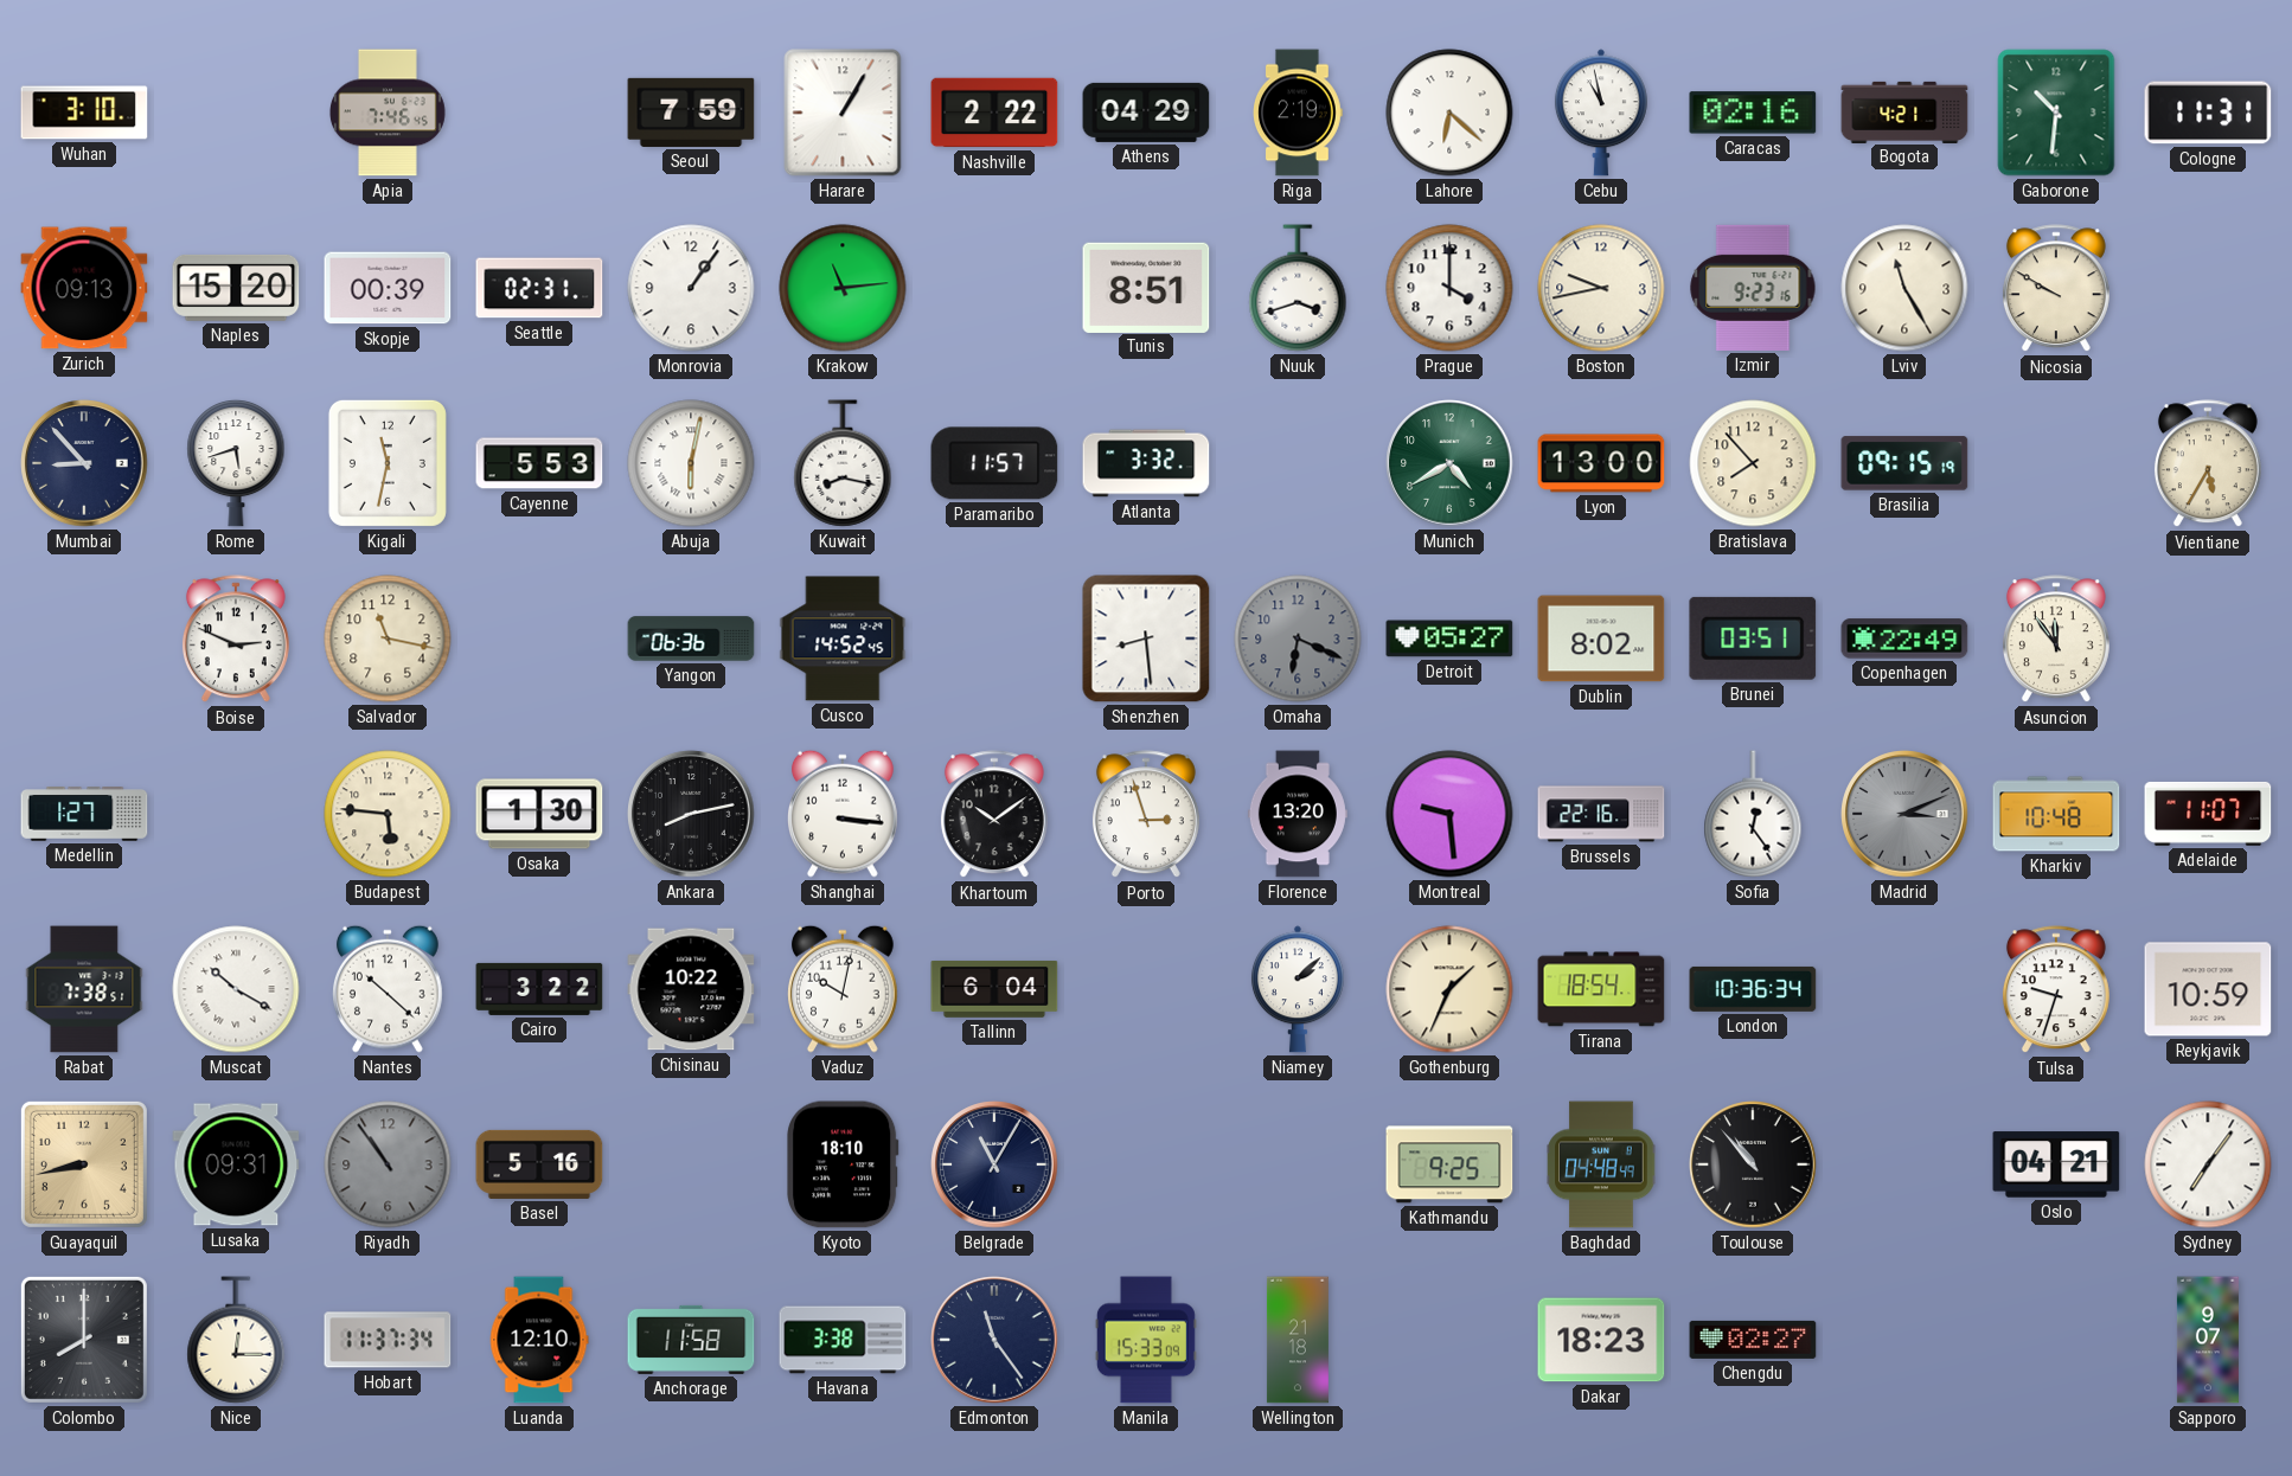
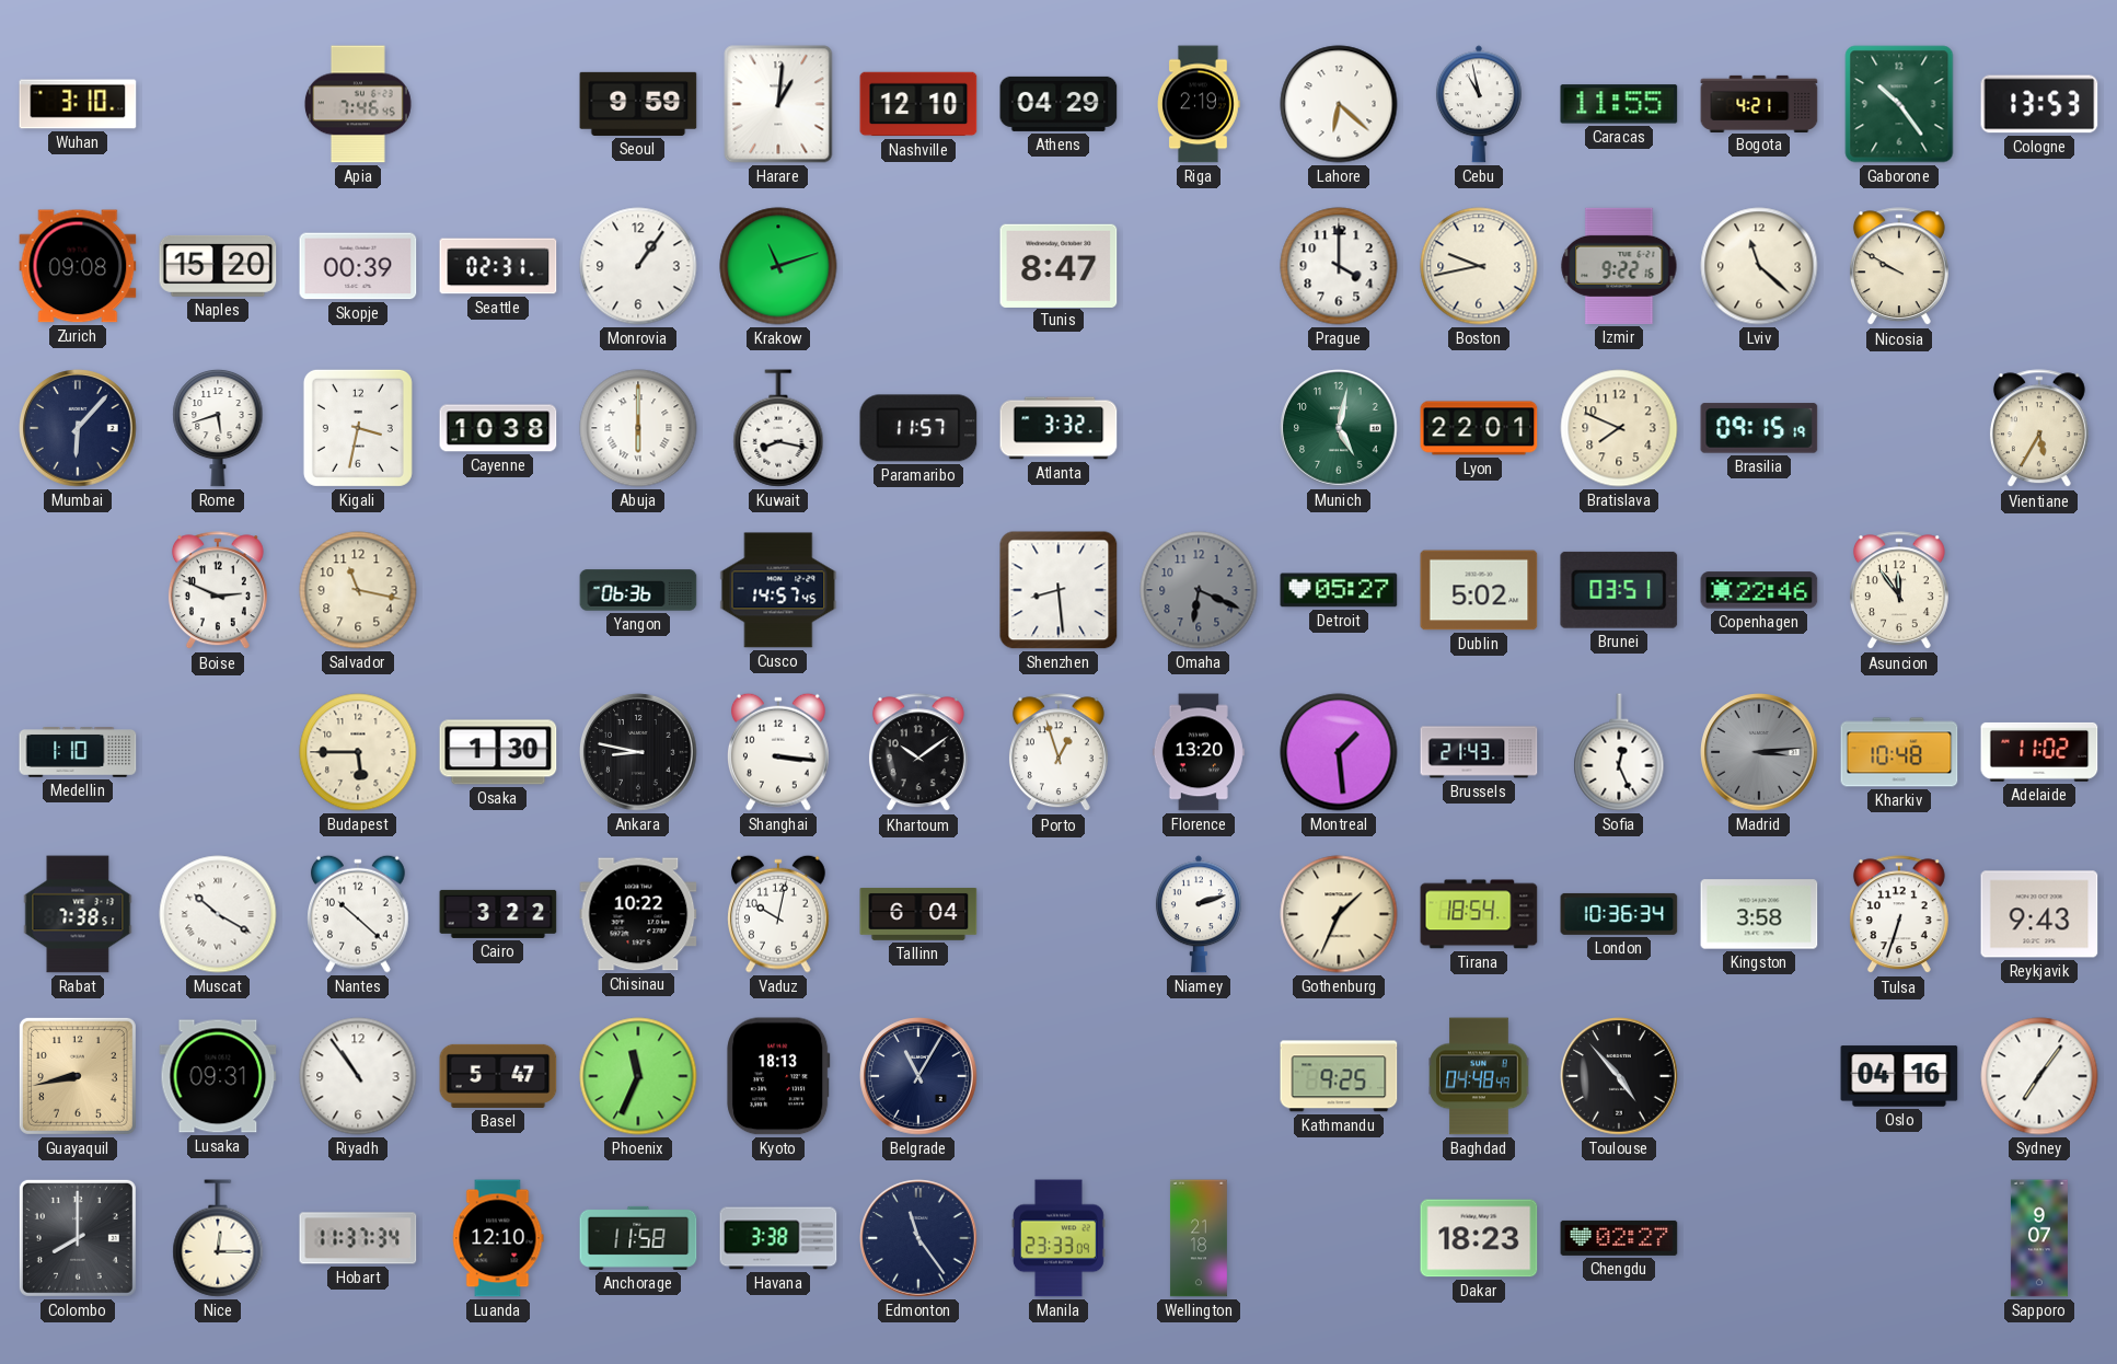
Seoul: 7:59 -> 9:59
Harare: 1:05 -> 1:01
Nashville: 2:22 -> 12:10
Caracas: 02:16 -> 11:55
Gaborone: 10:31 -> 10:24
Cologne: 11:31 -> 13:53
Zurich: 09:13 -> 09:08
Krakow: 11:14 -> 11:12
Tunis: 8:51 -> 8:47
Nuuk: 3:42 -> none
Izmir: 9:23 -> 9:22
Lviv: 11:25 -> 11:22
Mumbai: 8:53 -> 6:07
Kigali: 11:32 -> 3:32
Cayenne: 5:53 -> 10:38
Abuja: 6:02 -> 6:00
Munich: 4:40 -> 5:02
Lyon: 13:00 -> 22:01
Bratislava: 7:53 -> 7:49
Cusco: 14:52 -> 14:57
Dublin: 8:02 -> 5:02
Copenhagen: 22:49 -> 22:46
Medellin: 1:27 -> 1:10
Budapest: 5:46 -> 5:45
Ankara: 8:13 -> 8:47
Porto: 2:57 -> 12:57
Montreal: 9:29 -> 1:29
Brussels: 22:16 -> 21:43
Sofia: 12:24 -> 12:26
Madrid: 3:11 -> 3:14
Adelaide: 11:07 -> 11:02
Niamey: 2:08 -> 2:12
Kingston: none -> 3:58
Tulsa: 9:33 -> 6:33
Reykjavik: 10:59 -> 9:43
Riyadh dial: grey -> white
Basel: 5:16 -> 5:47
Phoenix: none -> 11:34
Kyoto: 18:10 -> 18:13
Toulouse: 10:53 -> 4:53
Oslo: 04:21 -> 04:16
Manila: 15:33 -> 23:33
